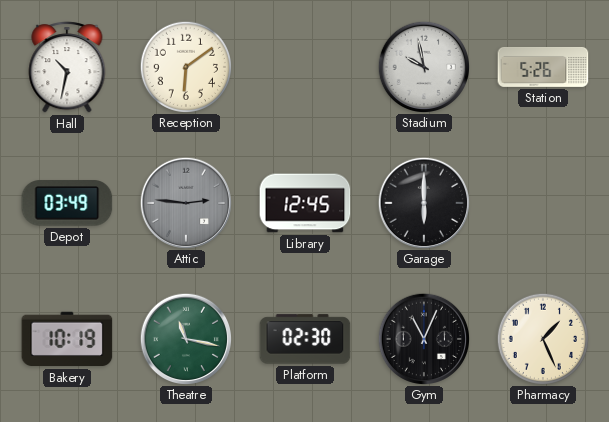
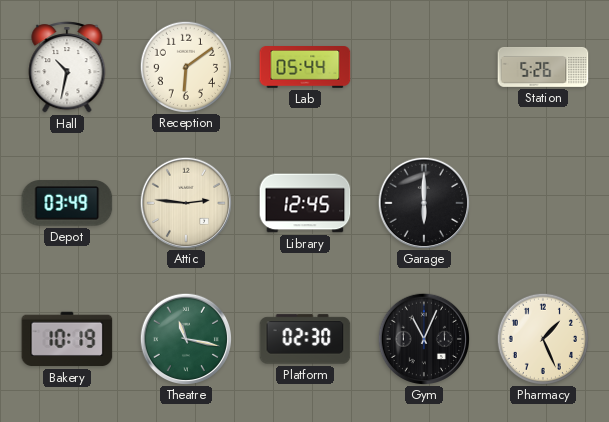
Lab: none -> 05:44
Stadium: 9:58 -> none
Attic dial: grey -> cream
